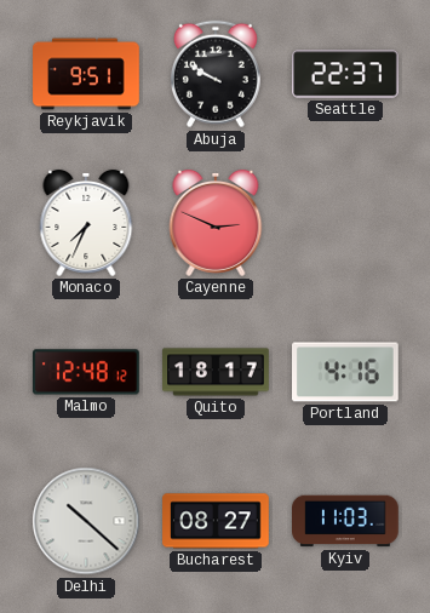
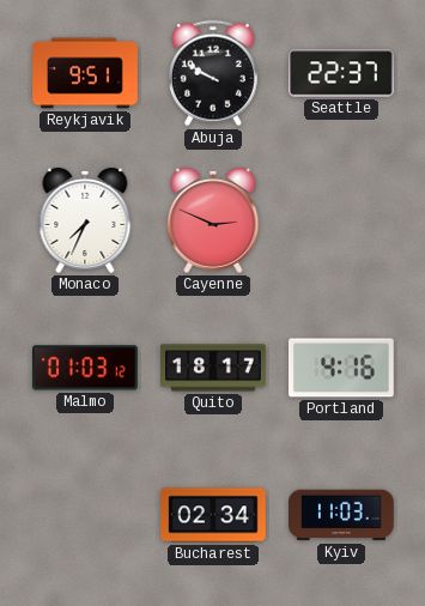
Malmo: 12:48 -> 01:03
Delhi: 10:22 -> none
Bucharest: 08:27 -> 02:34
